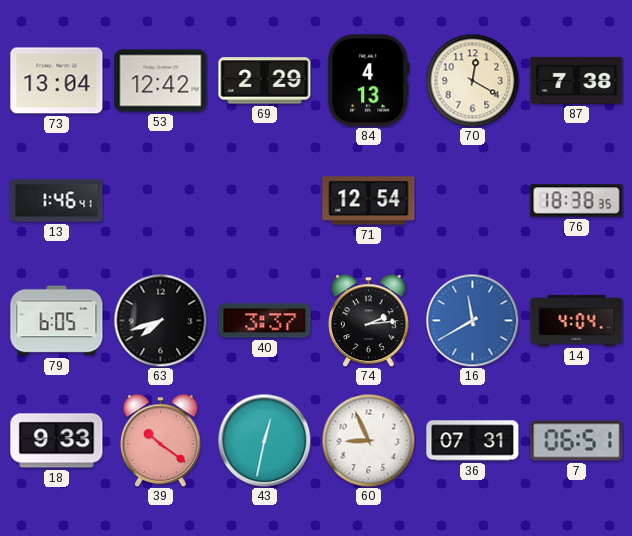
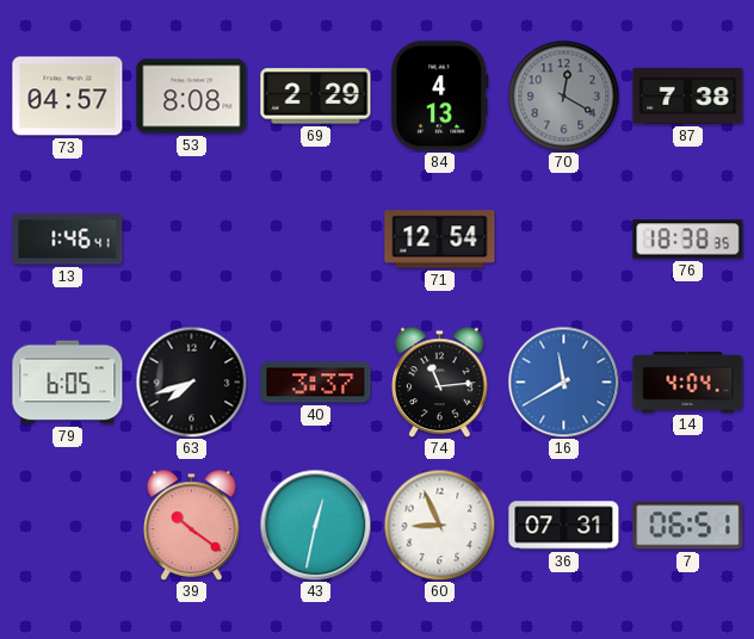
73: 13:04 -> 04:57
53: 12:42 -> 8:08
70 dial: cream -> grey
74: 2:14 -> 11:14
18: 9:33 -> none
